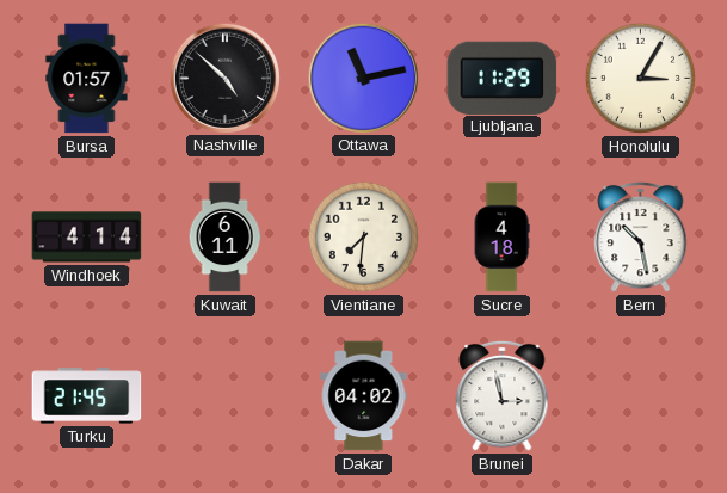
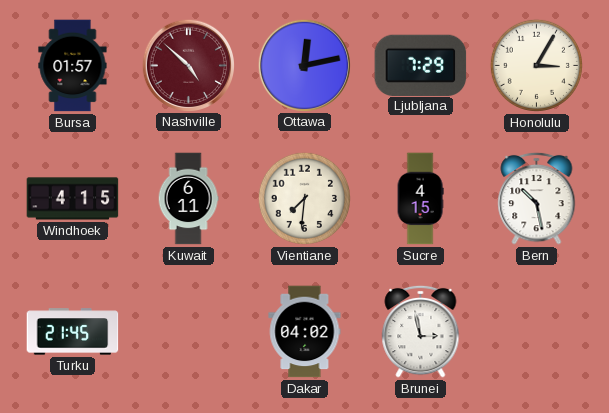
Nashville dial: black -> burgundy
Ottawa: 11:13 -> 12:13
Ljubljana: 11:29 -> 7:29
Windhoek: 4:14 -> 4:15
Sucre: 4:18 -> 4:15
